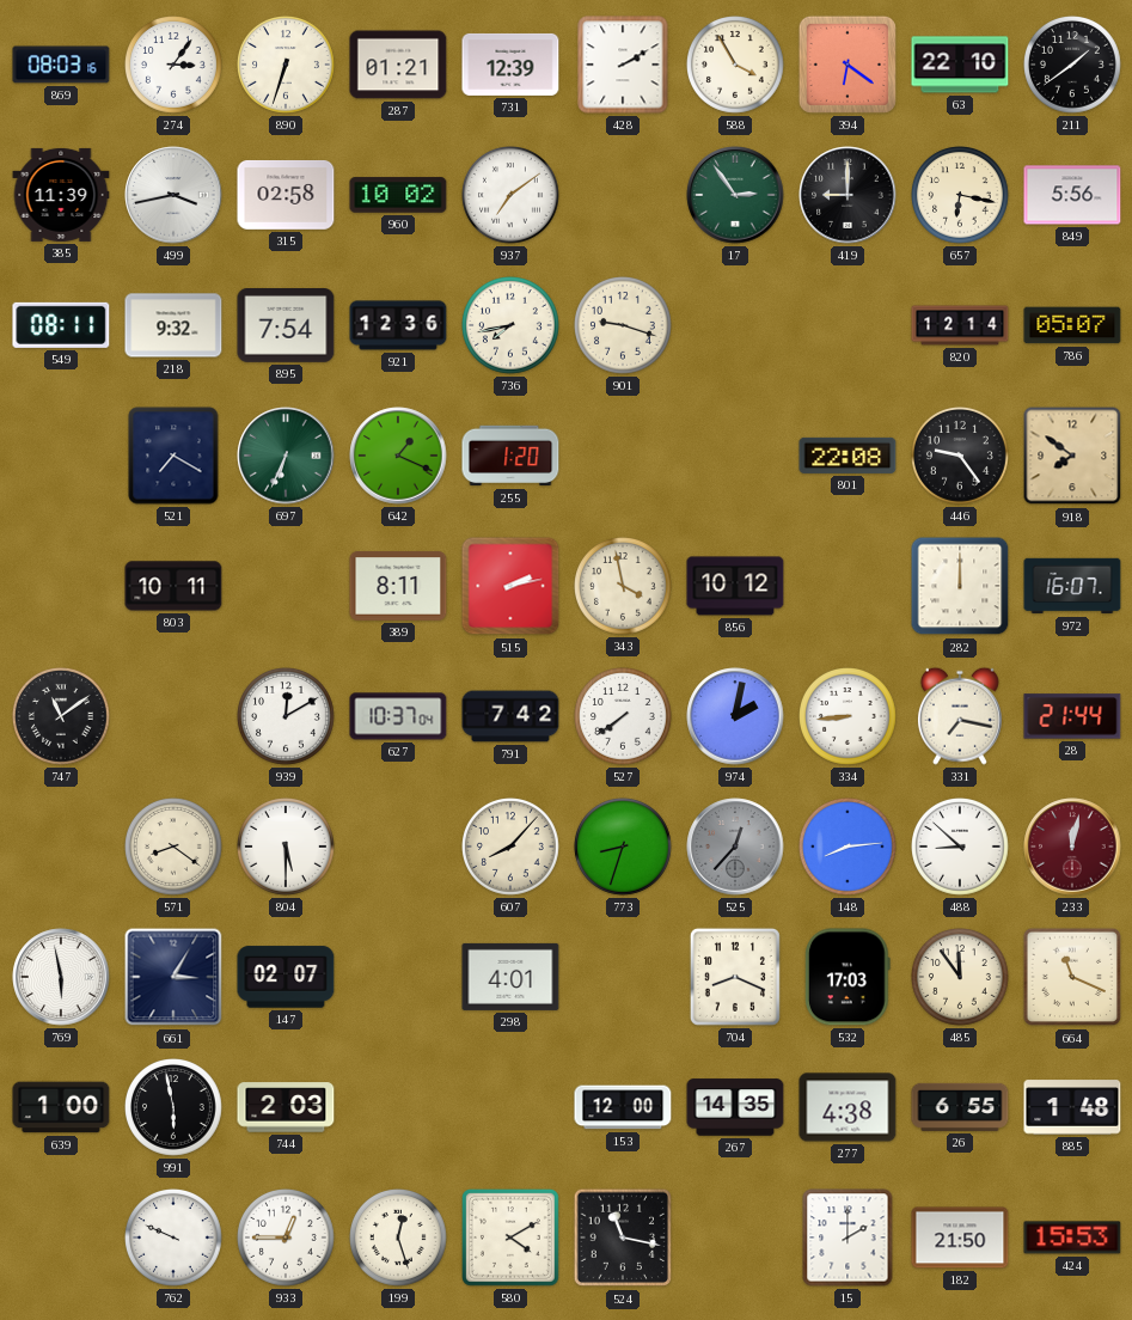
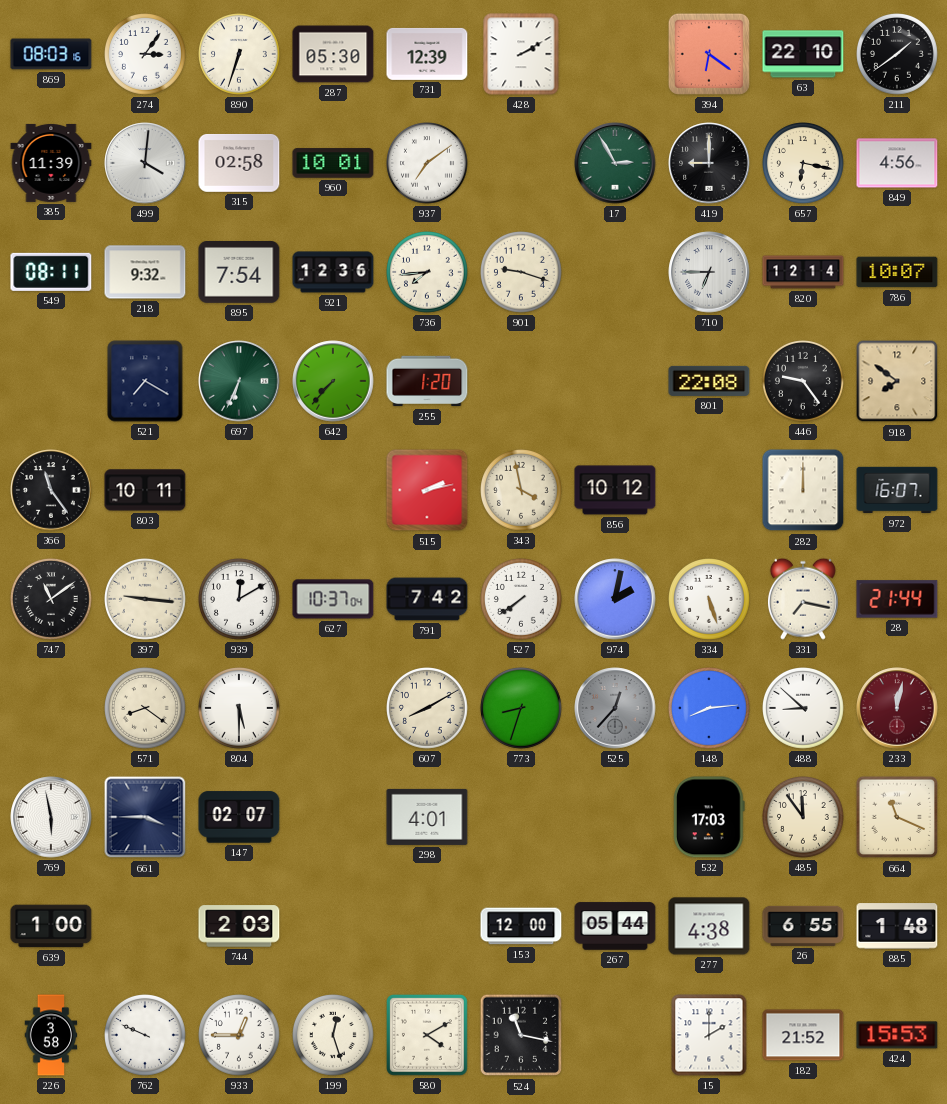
287: 01:21 -> 05:30
588: 3:55 -> none
499: 3:43 -> 4:01
960: 10:02 -> 10:01
17: 2:54 -> 2:55
849: 5:56 -> 4:56
736: 7:43 -> 7:44
710: none -> 6:45
786: 05:07 -> 10:07
642: 1:19 -> 7:37
366: none -> 11:24
389: 8:11 -> none
397: none -> 9:16
334: 8:44 -> 5:27
607: 8:07 -> 8:10
661: 3:05 -> 3:45
704: 8:19 -> none
991: 5:58 -> none
267: 14:35 -> 05:44
226: none -> 3:58
182: 21:50 -> 21:52
